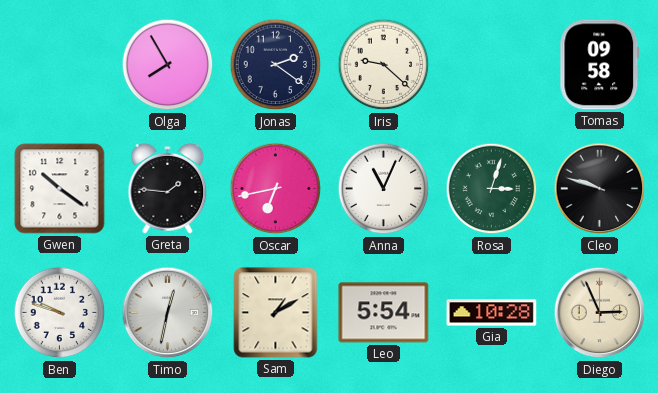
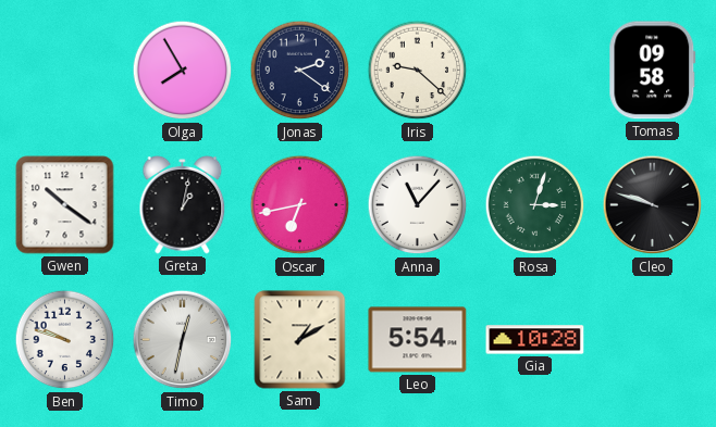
Greta: 1:46 -> 1:02
Anna: 11:04 -> 11:07
Diego: 2:56 -> none
